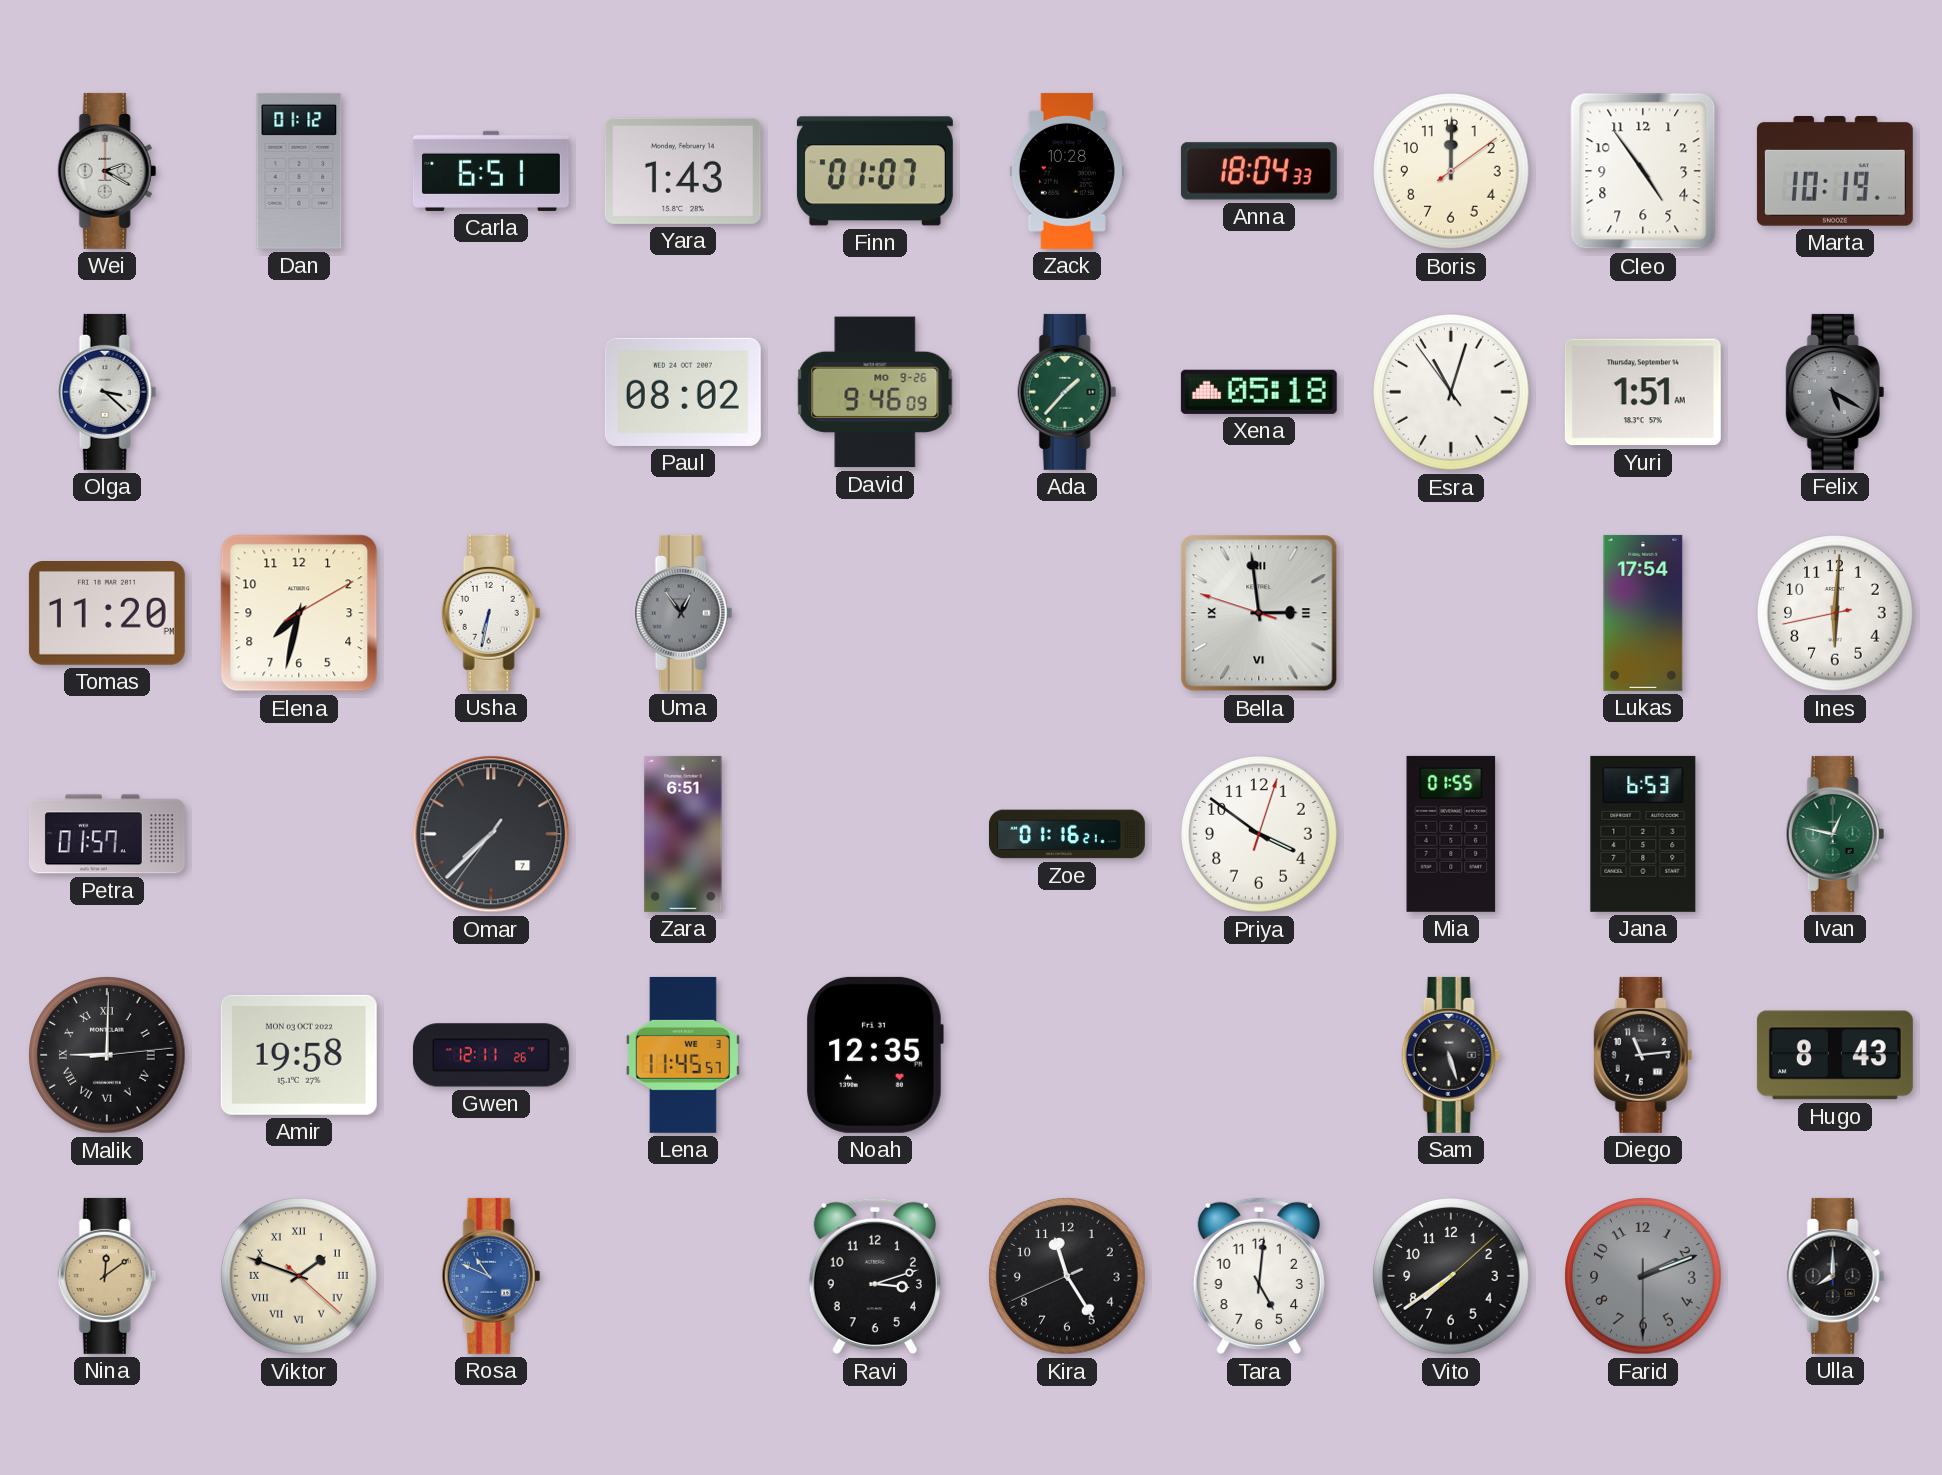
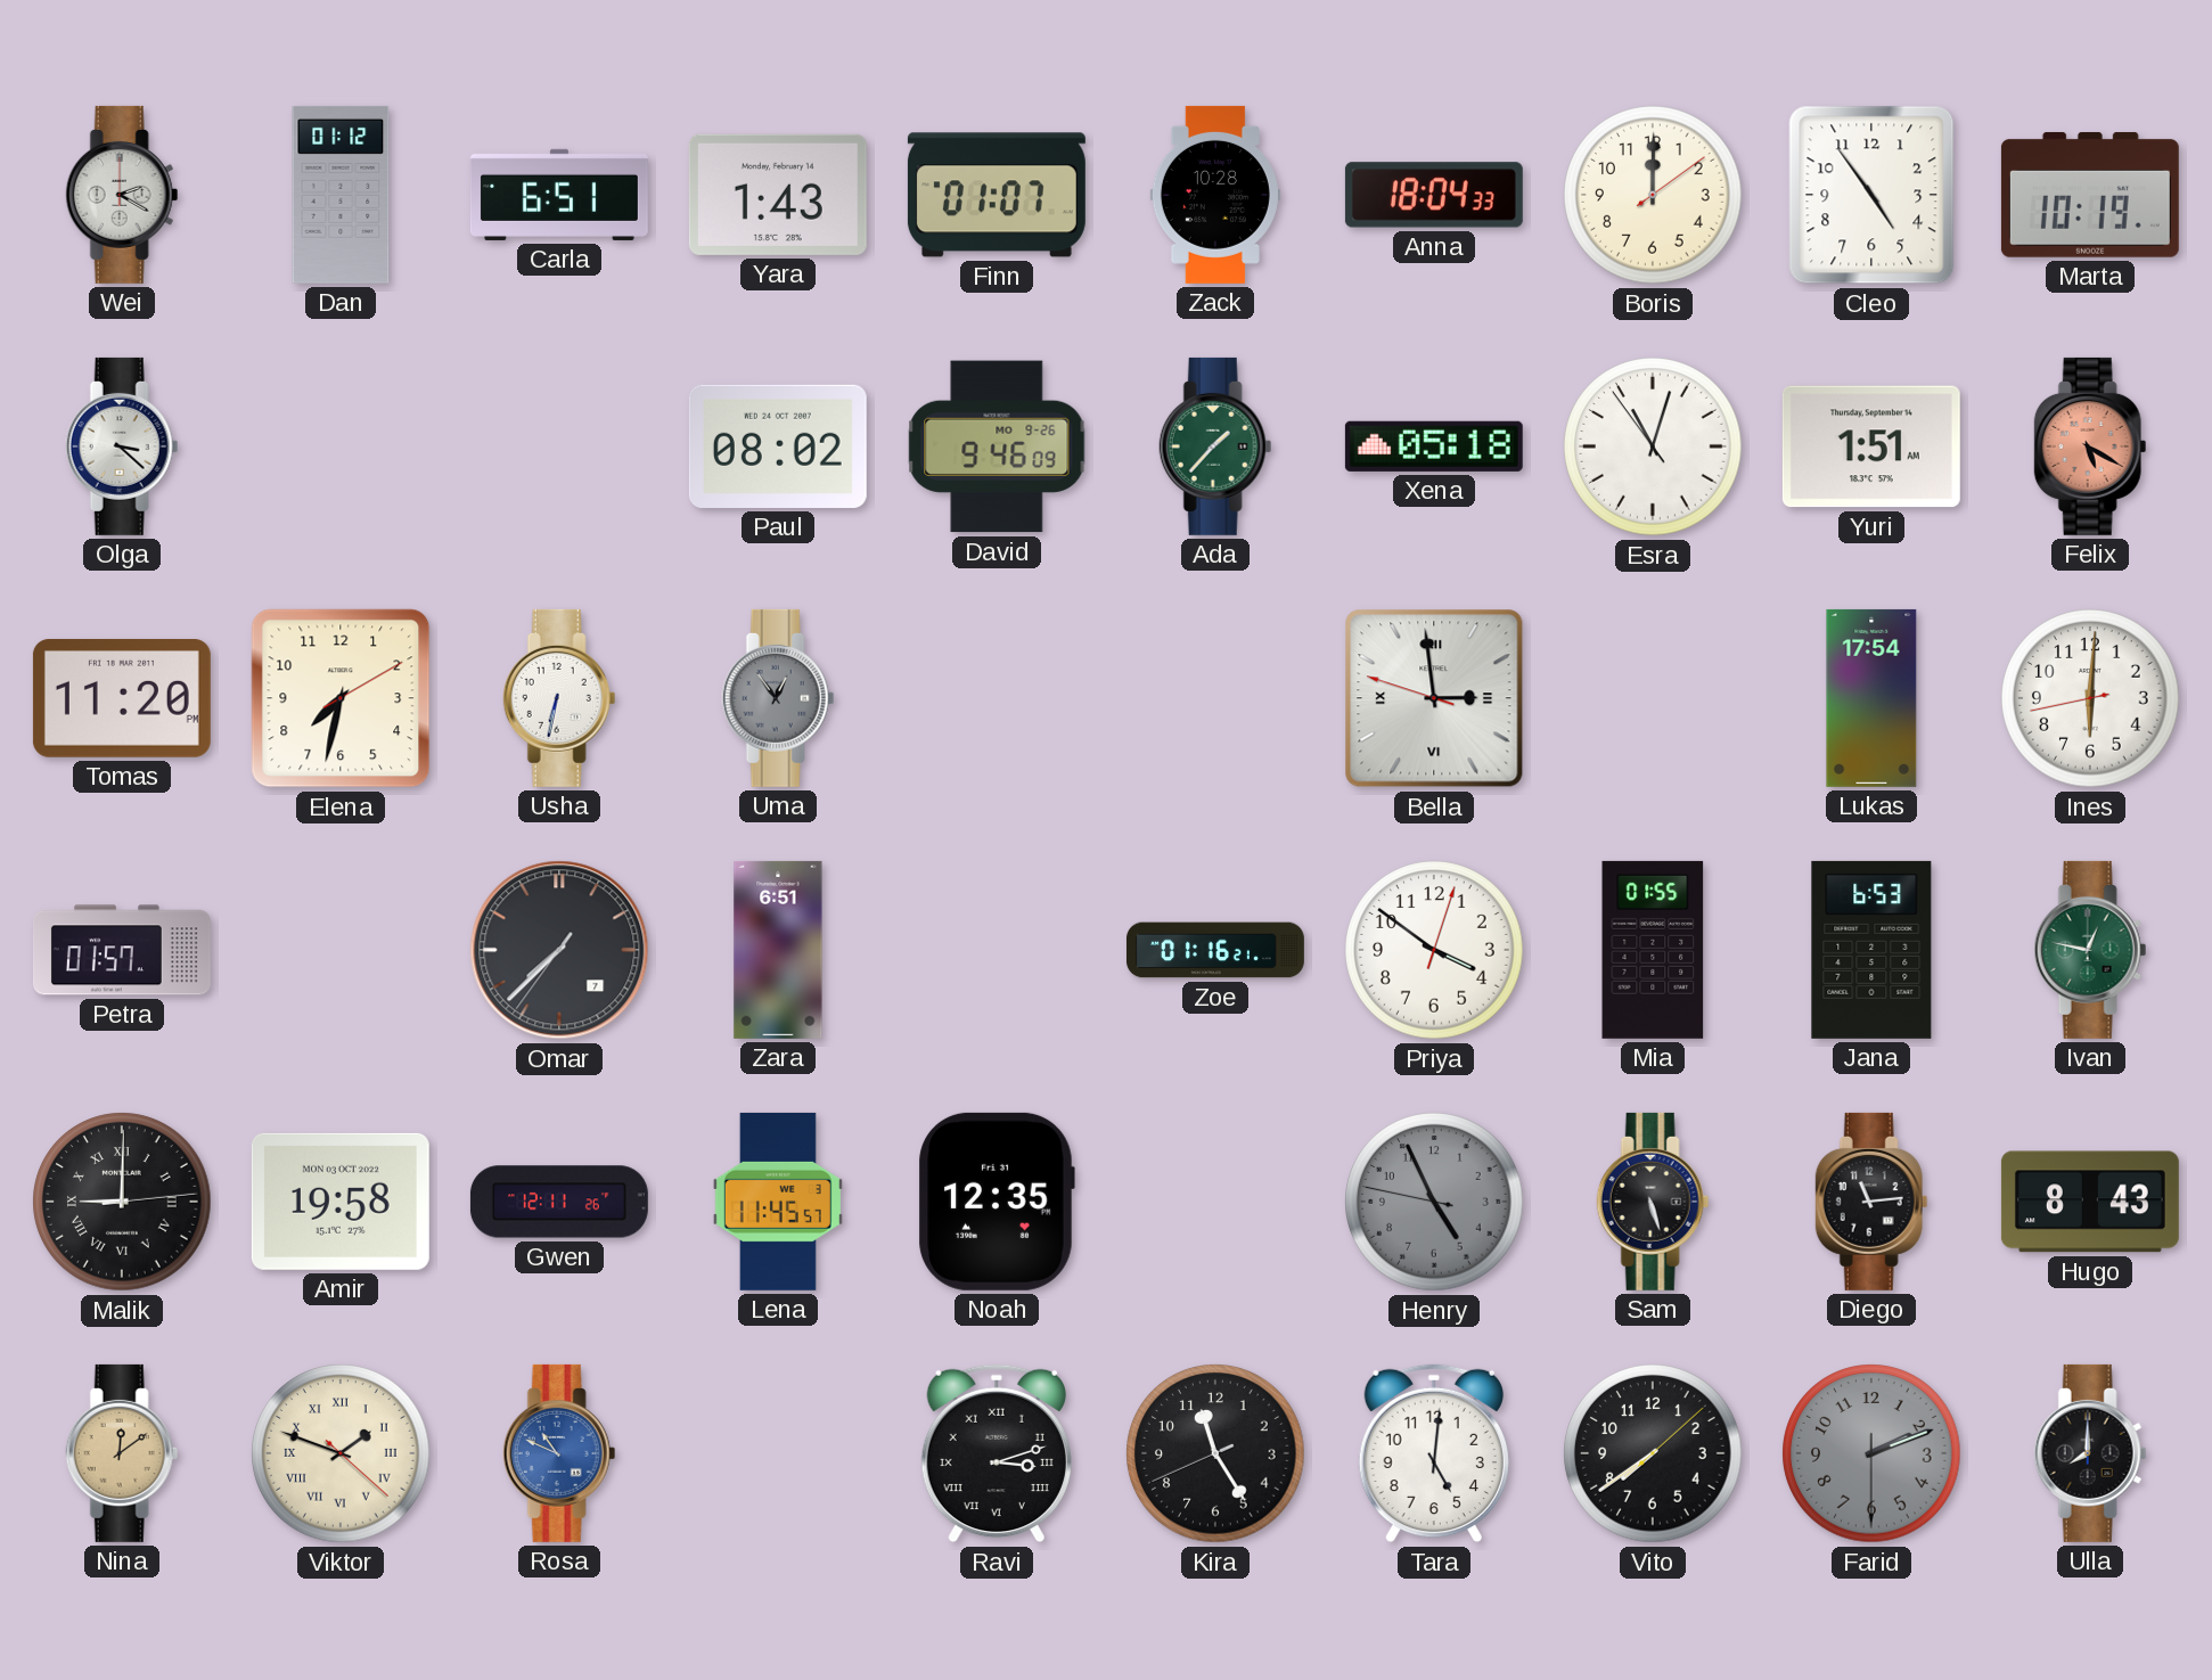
Felix dial: grey -> salmon
Henry: none -> 4:55
Ravi numerals: Arabic -> Roman
